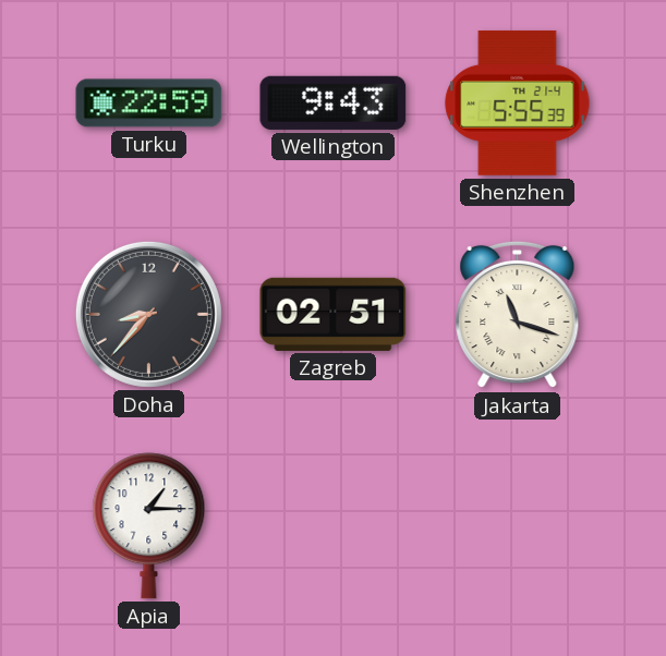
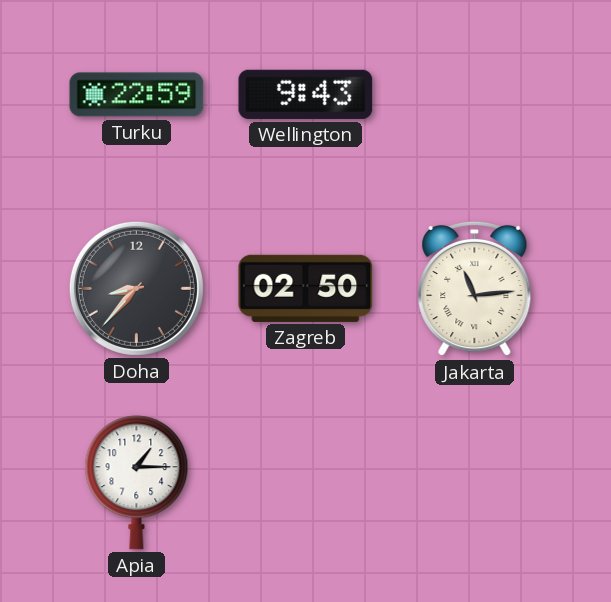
Shenzhen: 5:55 -> none
Zagreb: 02:51 -> 02:50
Jakarta: 11:18 -> 11:14
